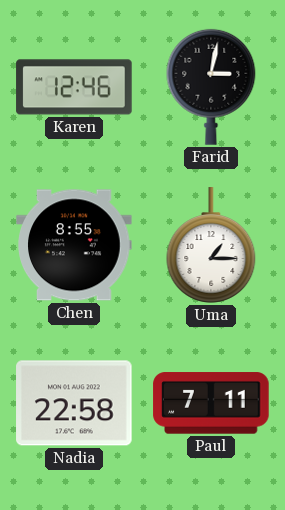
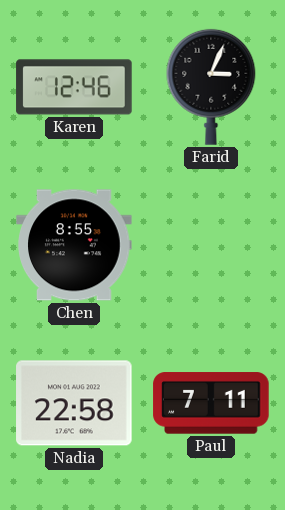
Farid: 3:02 -> 3:04
Uma: 1:15 -> none
